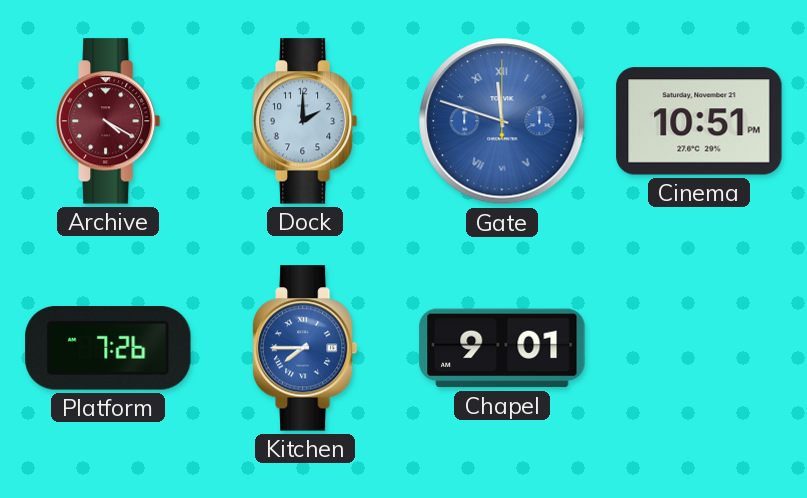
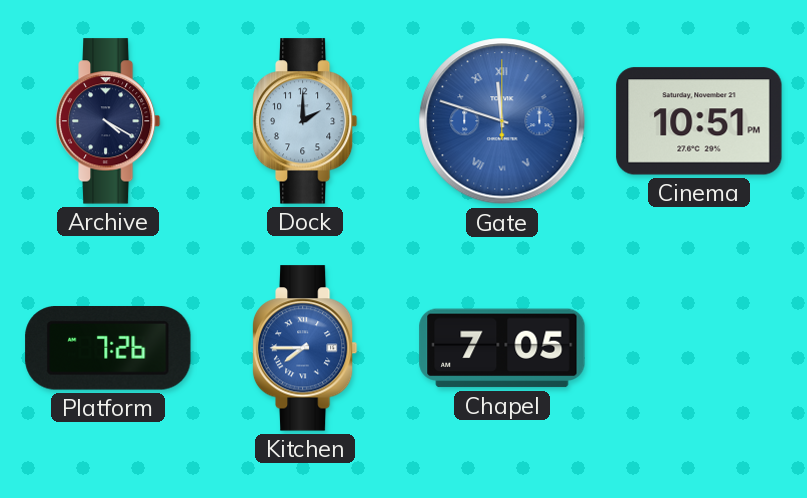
Archive dial: burgundy -> navy
Chapel: 9:01 -> 7:05
